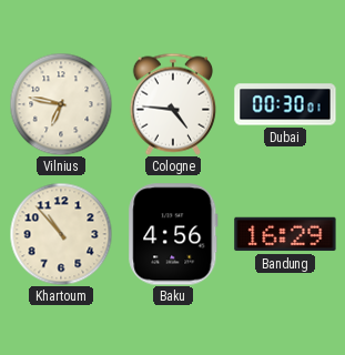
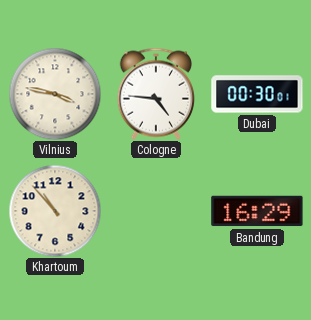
Vilnius: 6:47 -> 3:47
Baku: 4:56 -> none
